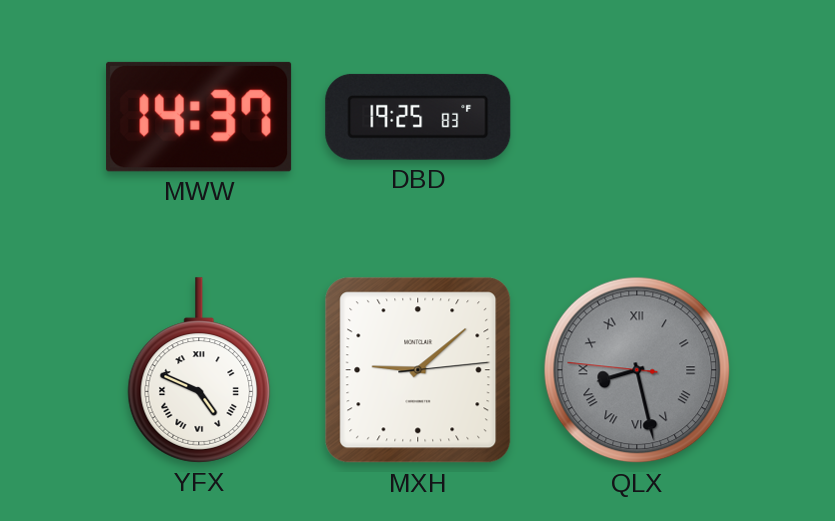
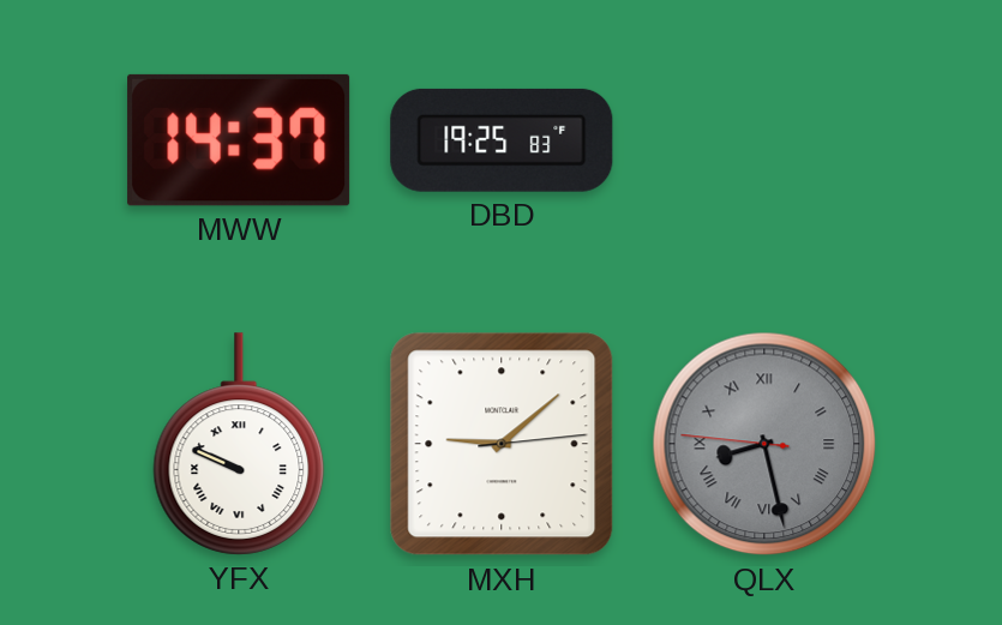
YFX: 4:49 -> 9:49
